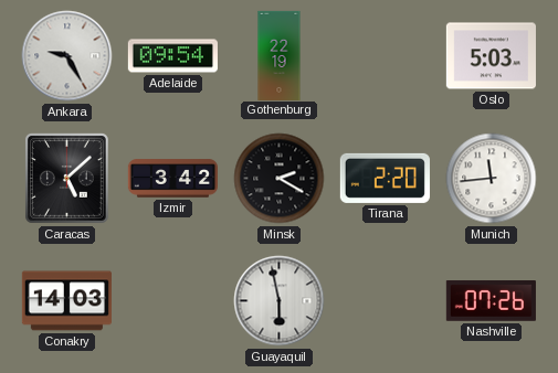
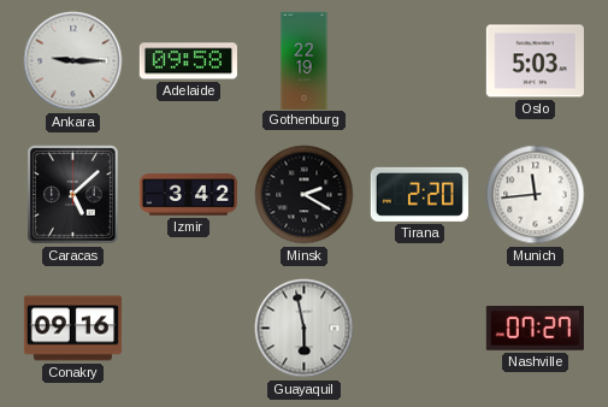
Ankara: 9:25 -> 9:15
Adelaide: 09:54 -> 09:58
Conakry: 14:03 -> 09:16
Nashville: 07:26 -> 07:27
